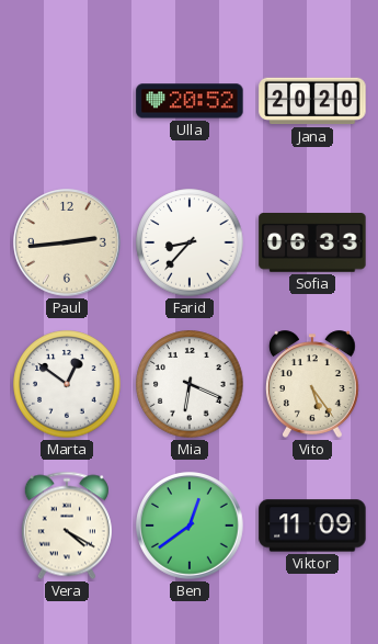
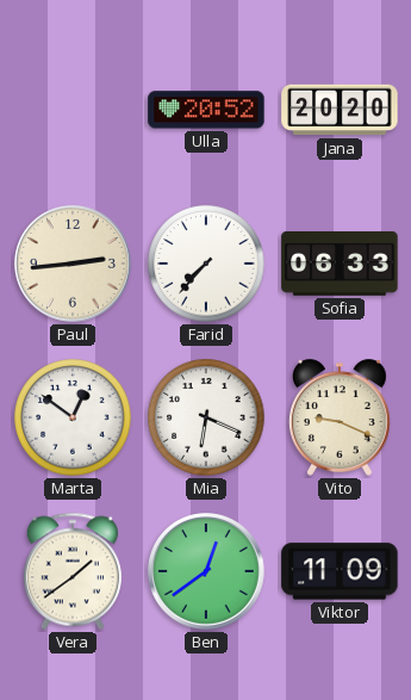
Farid: 8:37 -> 7:37
Vito: 5:24 -> 9:19
Vera: 4:20 -> 1:39
